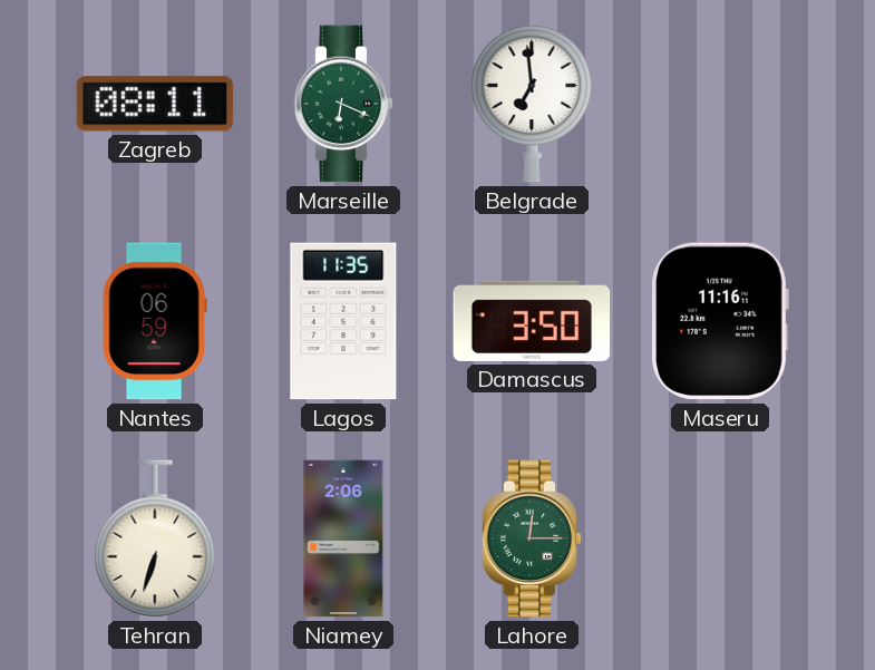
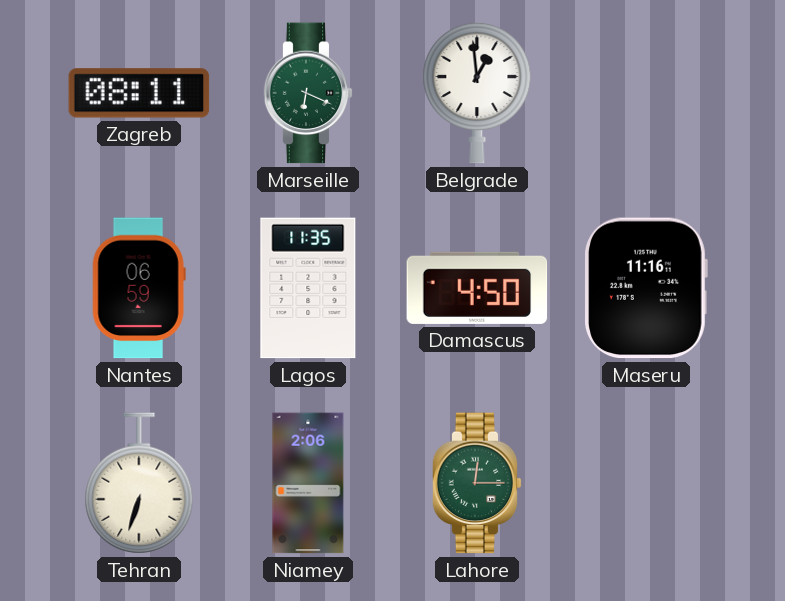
Belgrade: 6:59 -> 12:59
Damascus: 3:50 -> 4:50
